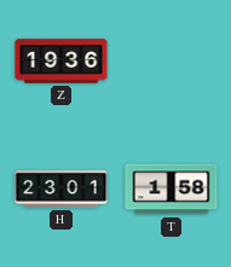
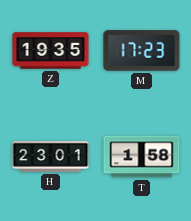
Z: 19:36 -> 19:35
M: none -> 17:23
